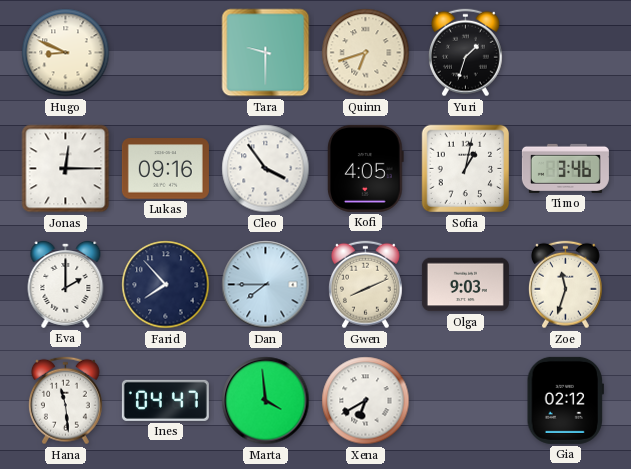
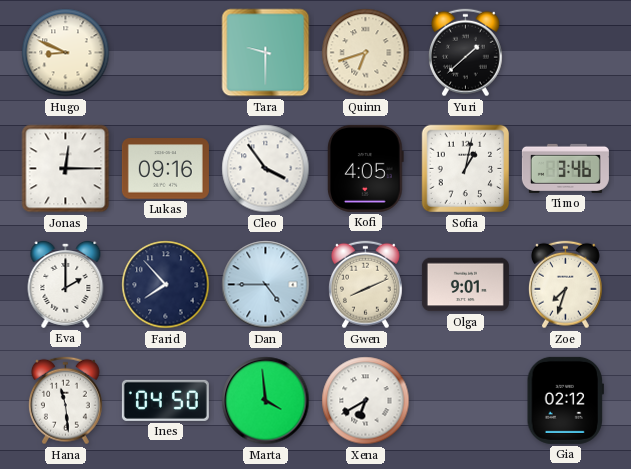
Yuri: 1:33 -> 1:38
Dan: 7:45 -> 4:45
Olga: 9:03 -> 9:01
Zoe: 11:33 -> 7:33
Ines: 04:47 -> 04:50
